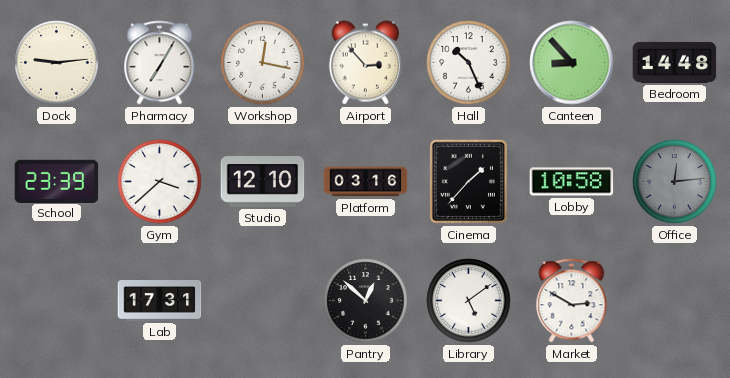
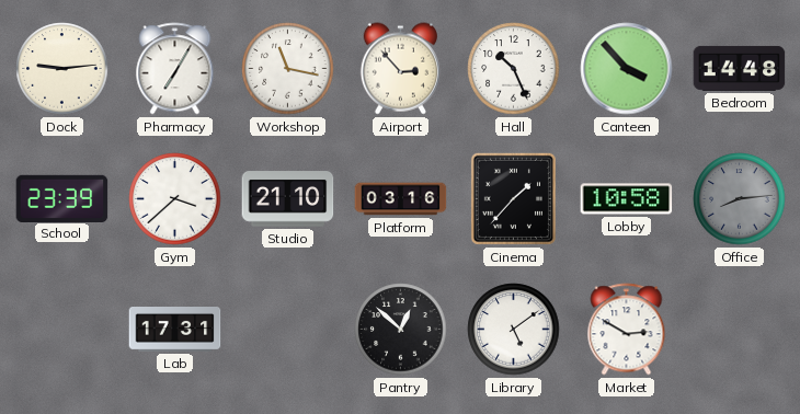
Workshop: 12:17 -> 11:17
Canteen: 8:53 -> 3:53
Studio: 12:10 -> 21:10
Office: 12:14 -> 8:14
